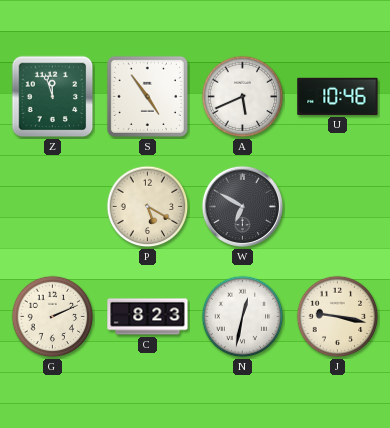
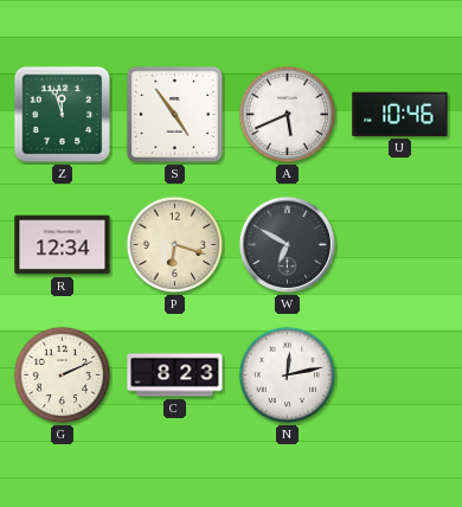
R: none -> 12:34
P: 5:20 -> 6:18
N: 12:32 -> 12:13
J: 9:17 -> none
